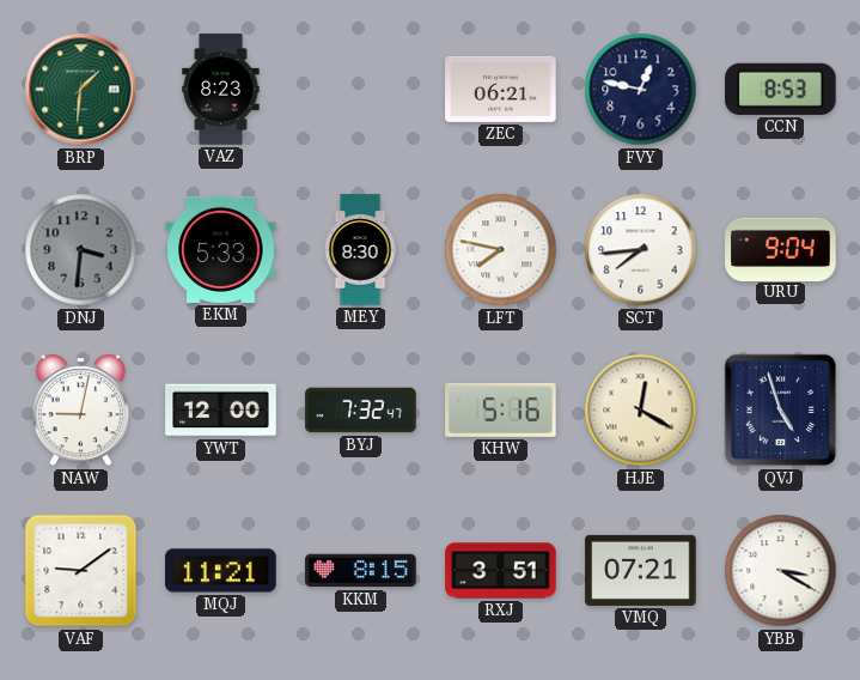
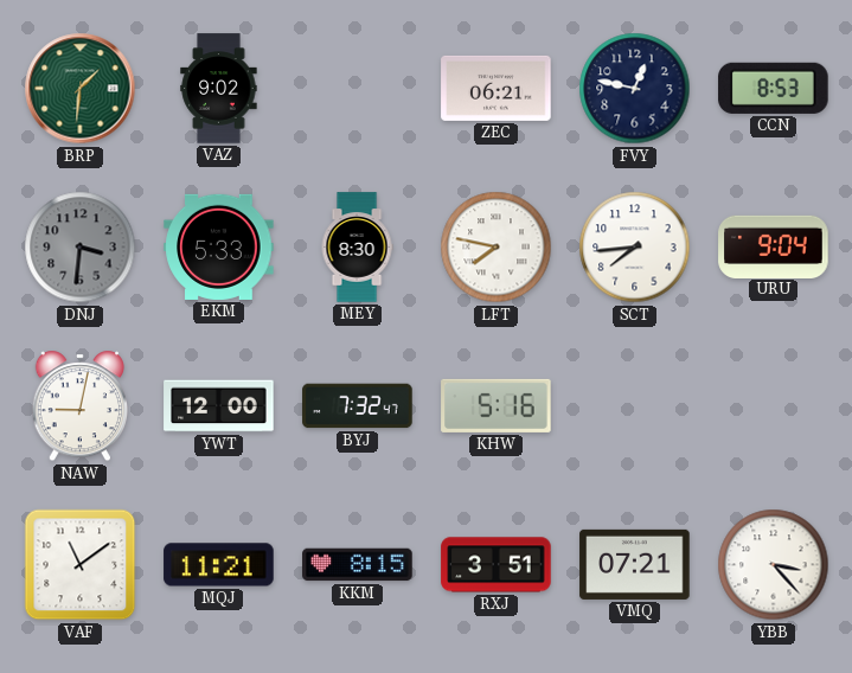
VAZ: 8:23 -> 9:02
HJE: 12:20 -> none
QVJ: 4:57 -> none
VAF: 9:09 -> 11:09
YBB: 3:20 -> 3:23
